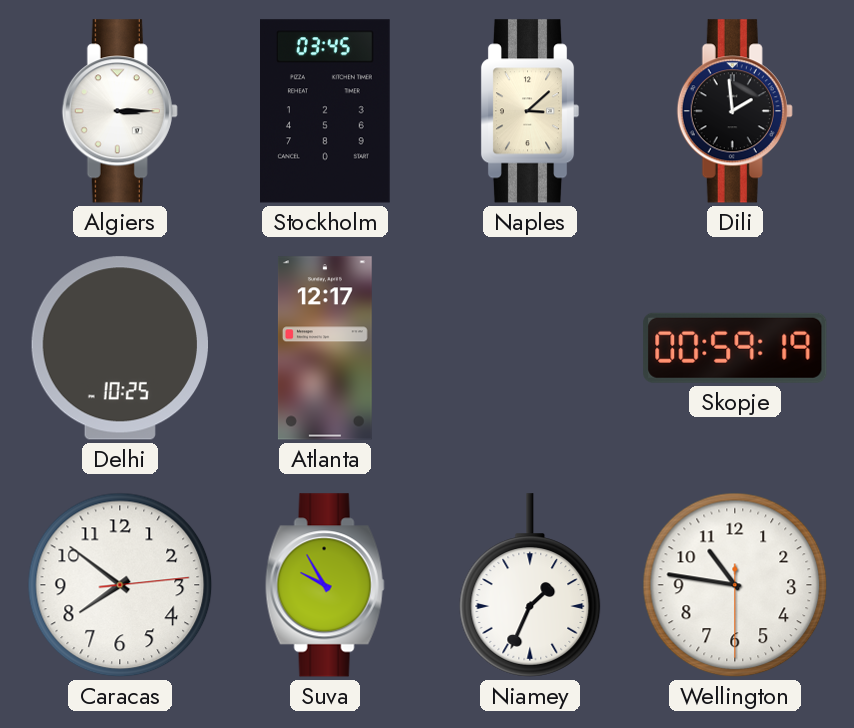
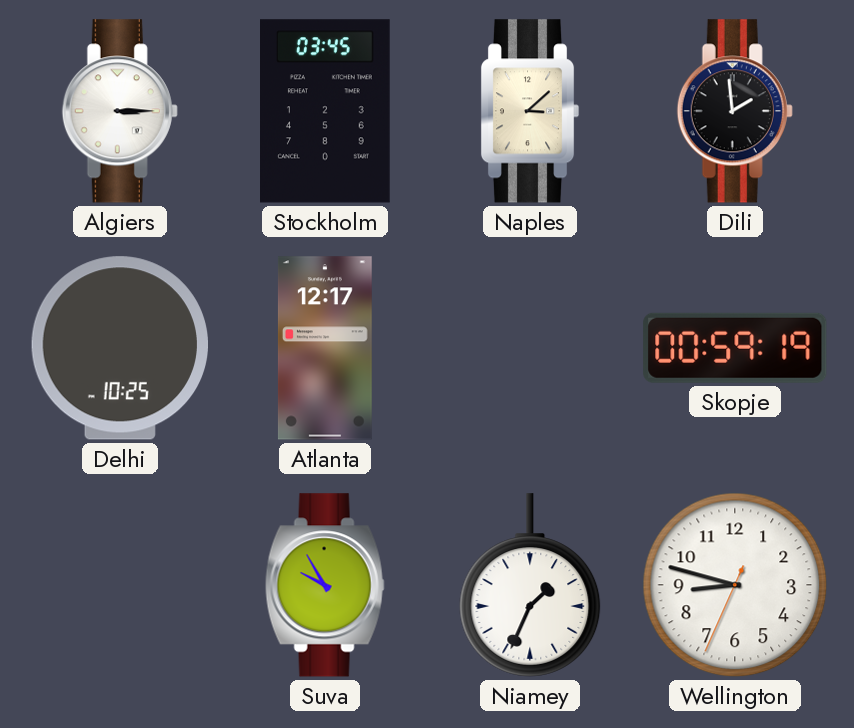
Caracas: 7:51 -> none
Wellington: 10:46 -> 8:47
